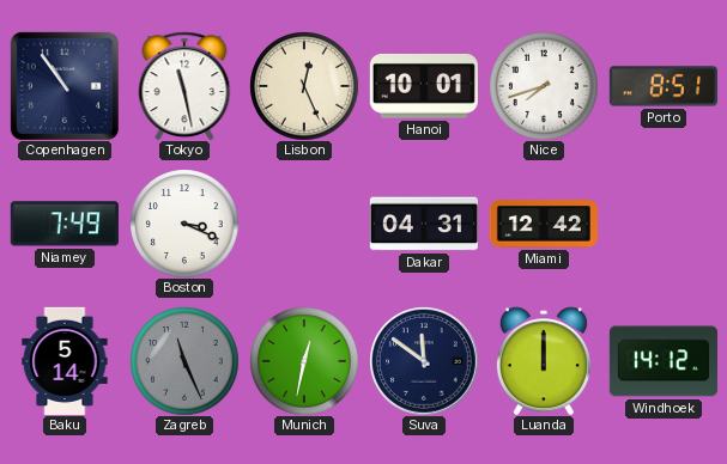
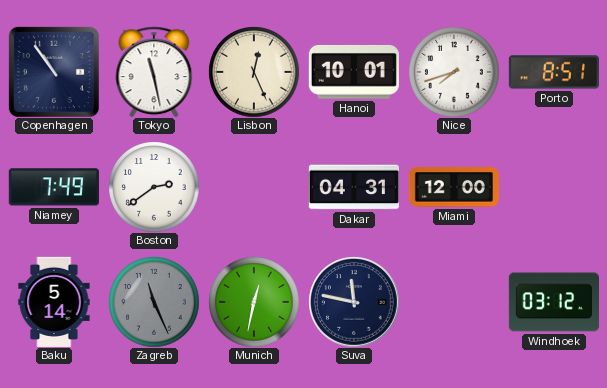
Boston: 3:19 -> 2:39
Miami: 12:42 -> 12:00
Suva: 11:51 -> 11:47
Luanda: 12:00 -> none
Windhoek: 14:12 -> 03:12
